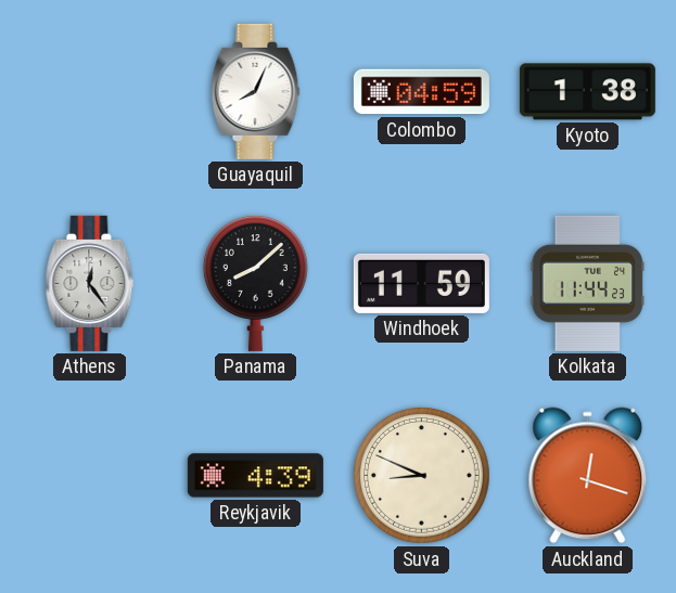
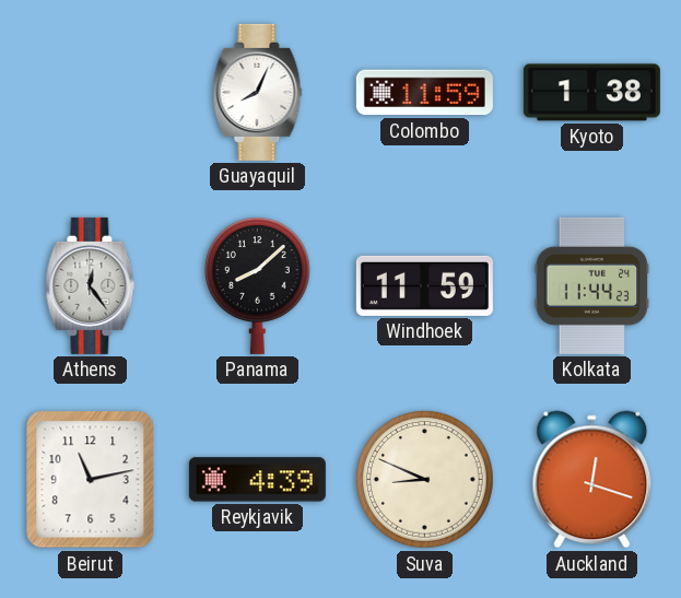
Colombo: 04:59 -> 11:59
Beirut: none -> 11:13
